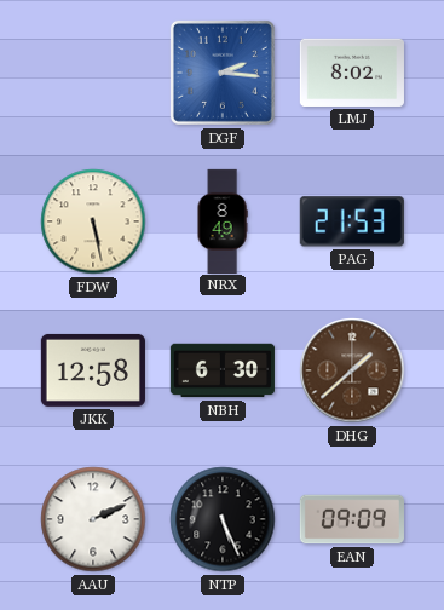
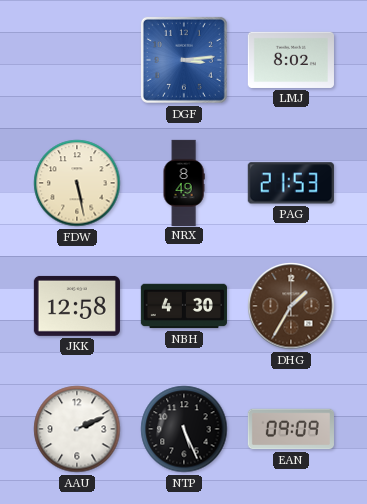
DGF: 2:16 -> 3:14
NBH: 6:30 -> 4:30
DHG: 1:38 -> 1:35
